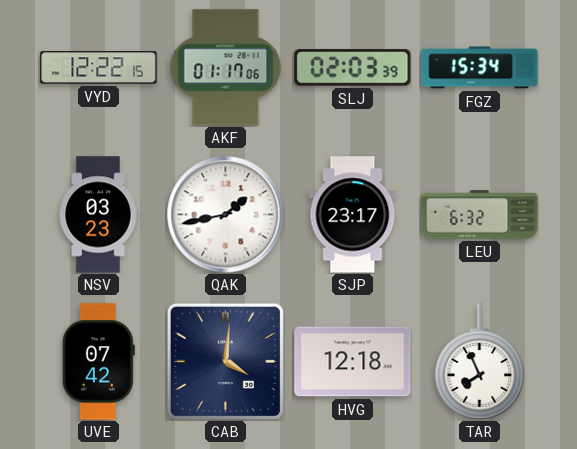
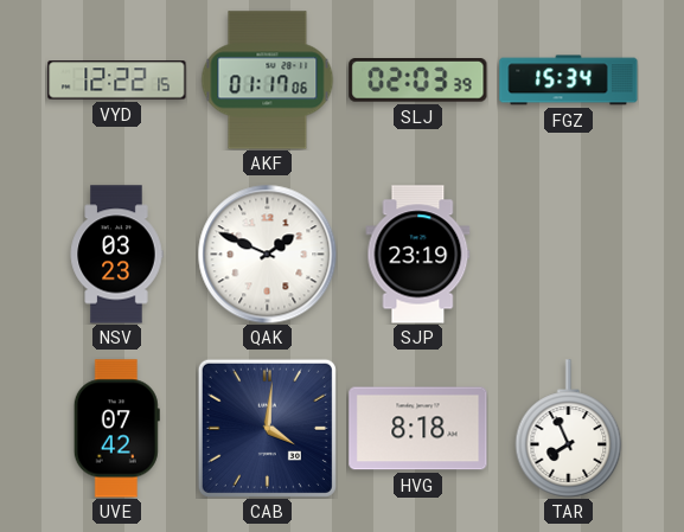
QAK: 1:43 -> 1:49
SJP: 23:17 -> 23:19
LEU: 6:32 -> none
HVG: 12:18 -> 8:18
